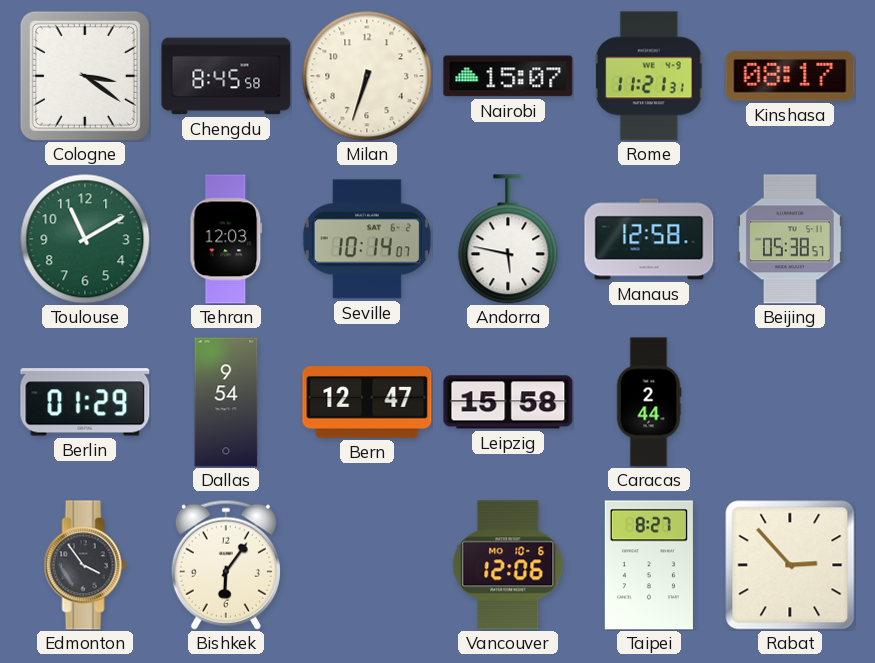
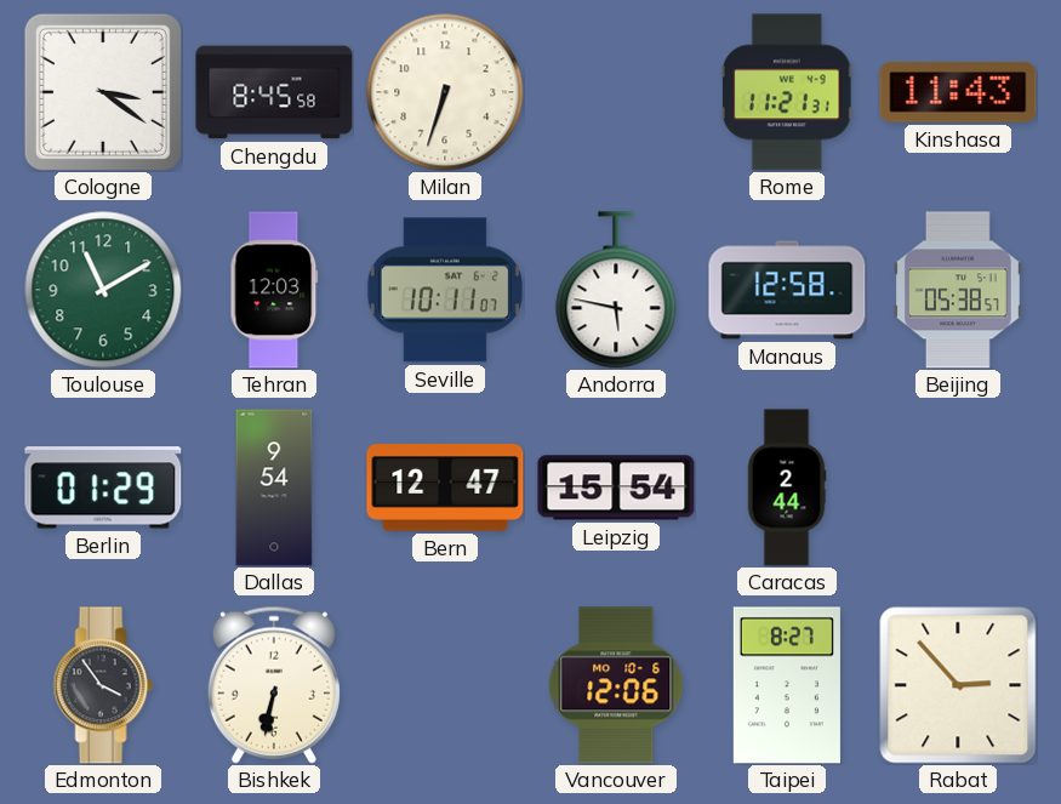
Nairobi: 15:07 -> none
Kinshasa: 08:17 -> 11:43
Seville: 10:14 -> 10:11
Leipzig: 15:58 -> 15:54
Bishkek: 6:06 -> 6:32
